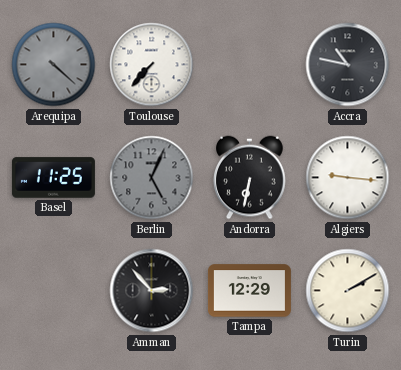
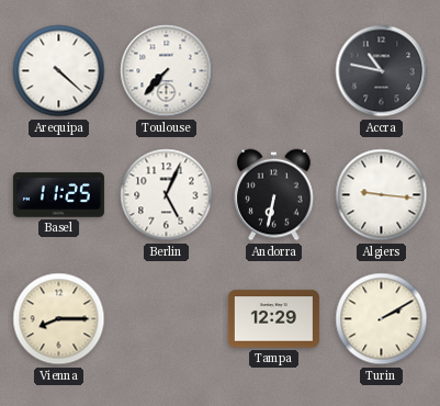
Arequipa dial: grey -> white
Berlin dial: grey -> white
Vienna: none -> 8:15
Amman: 2:53 -> none
